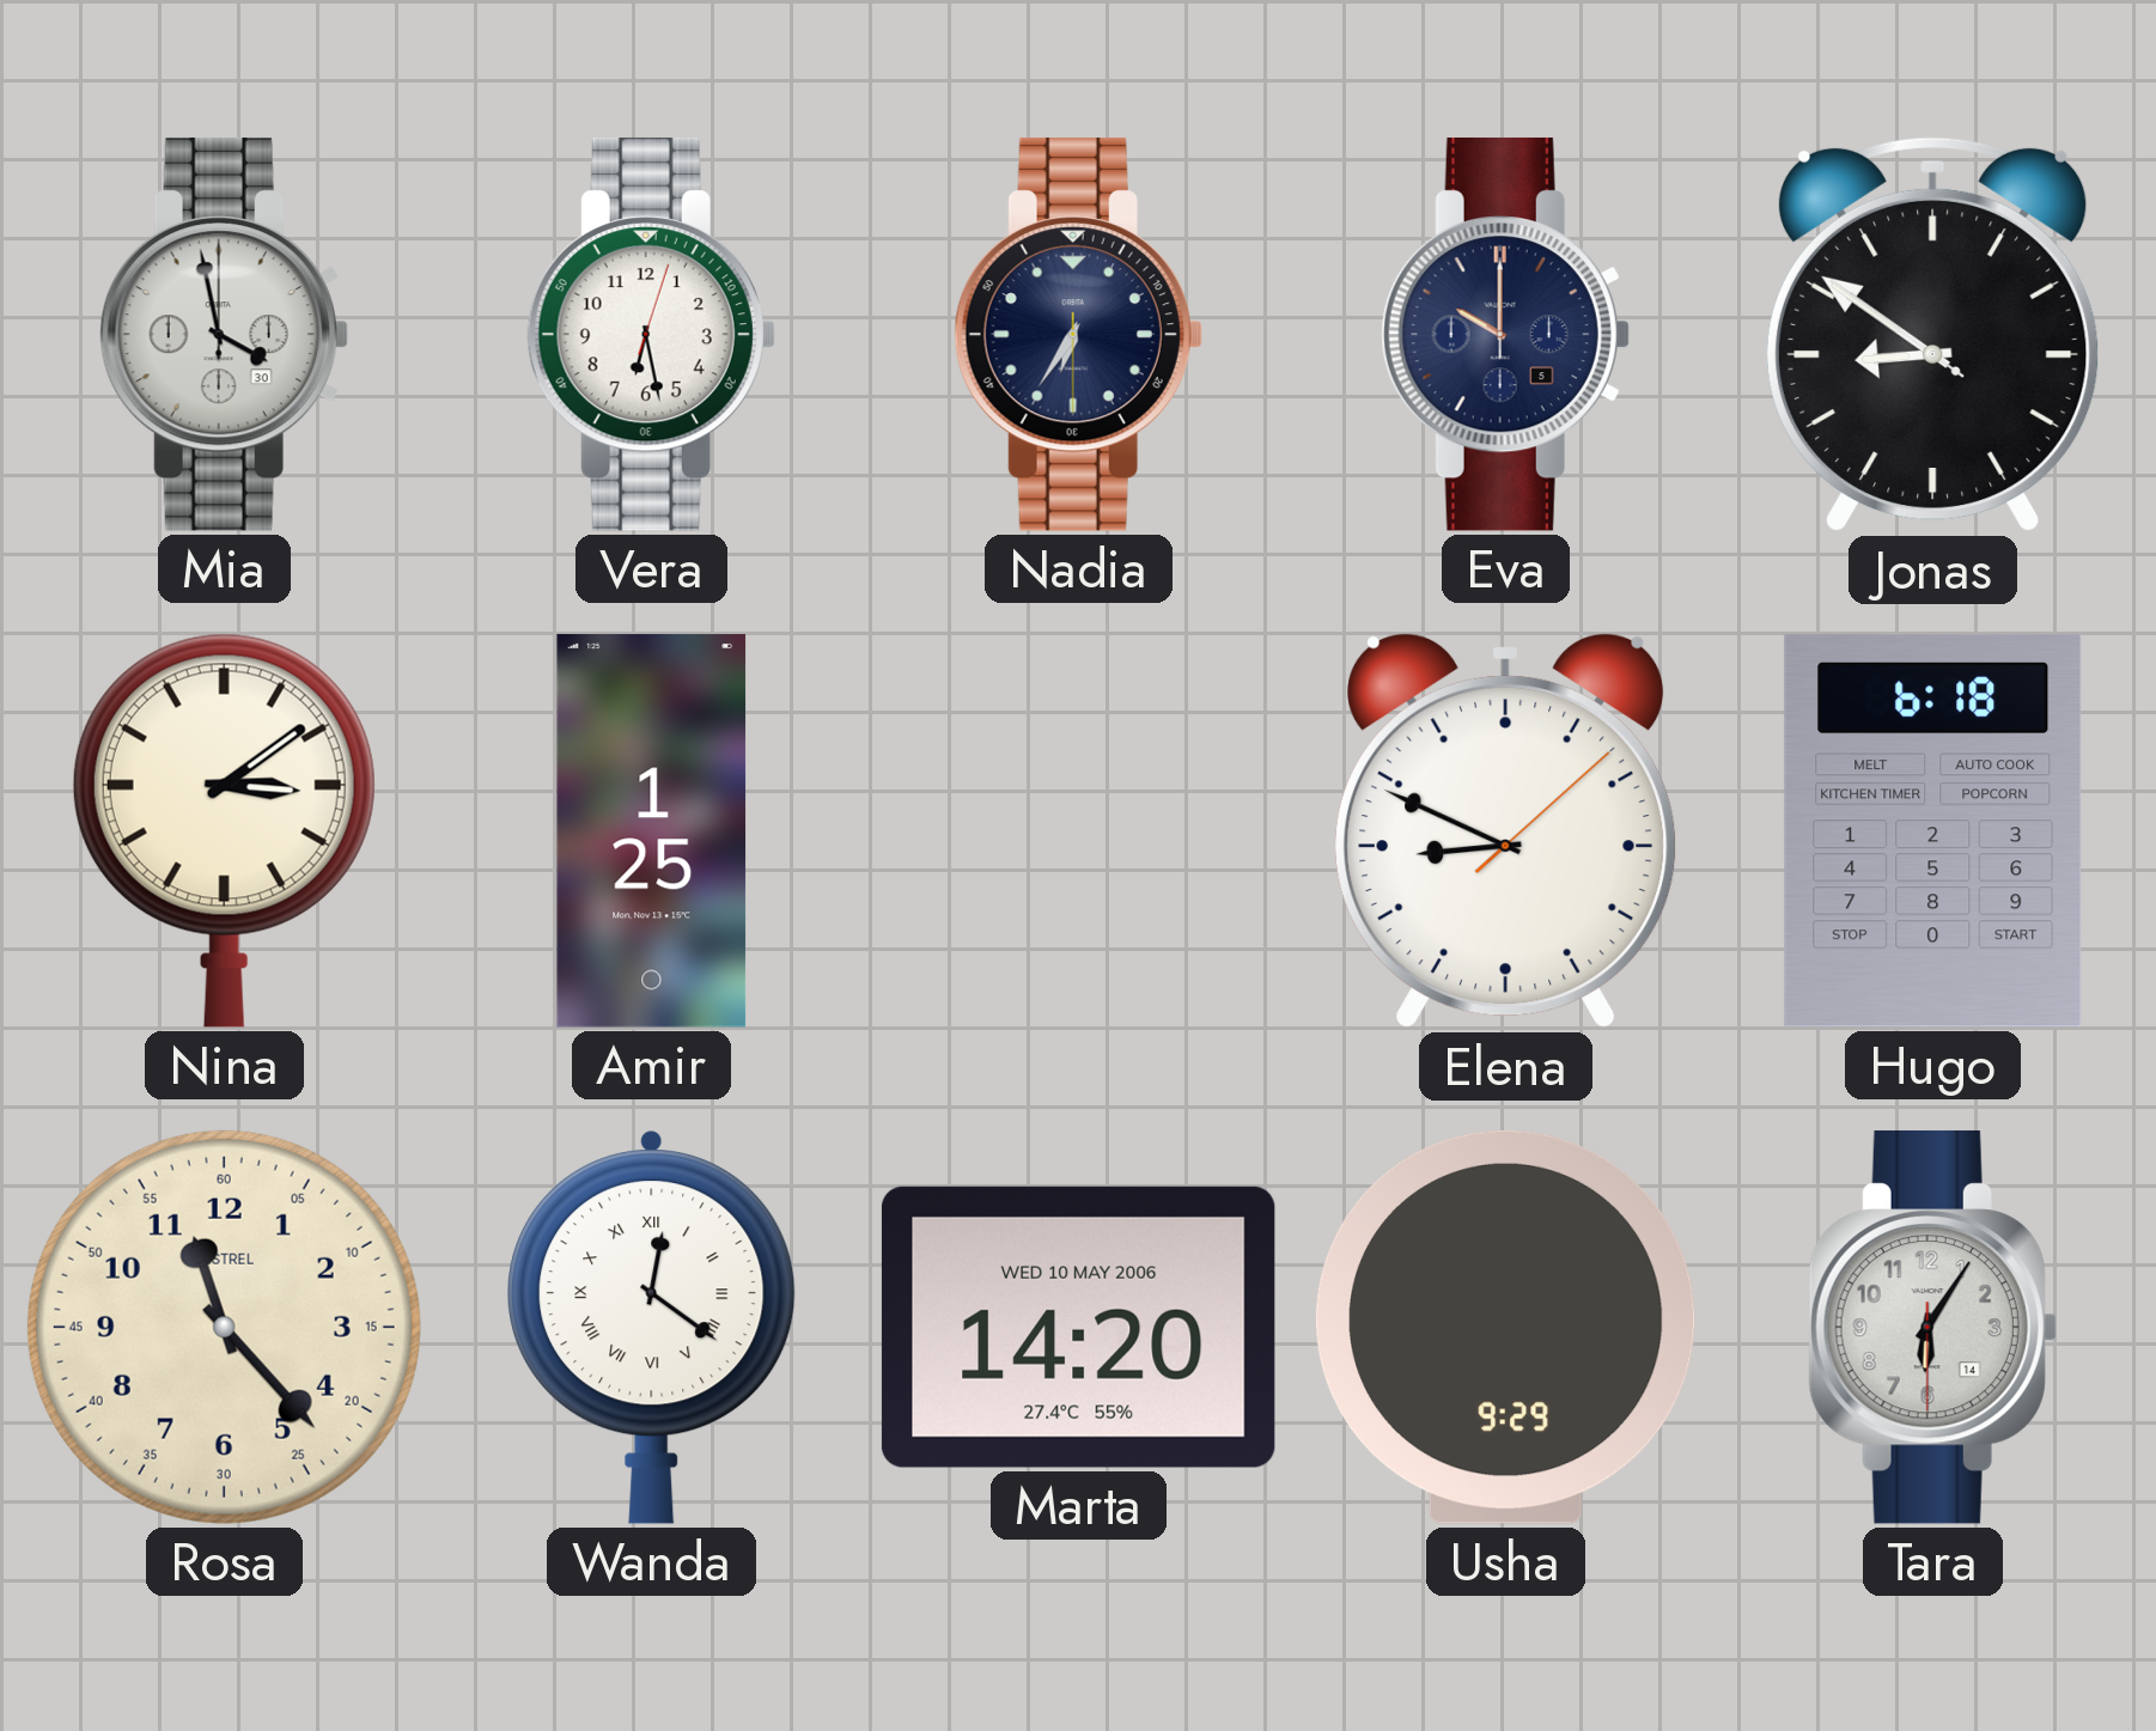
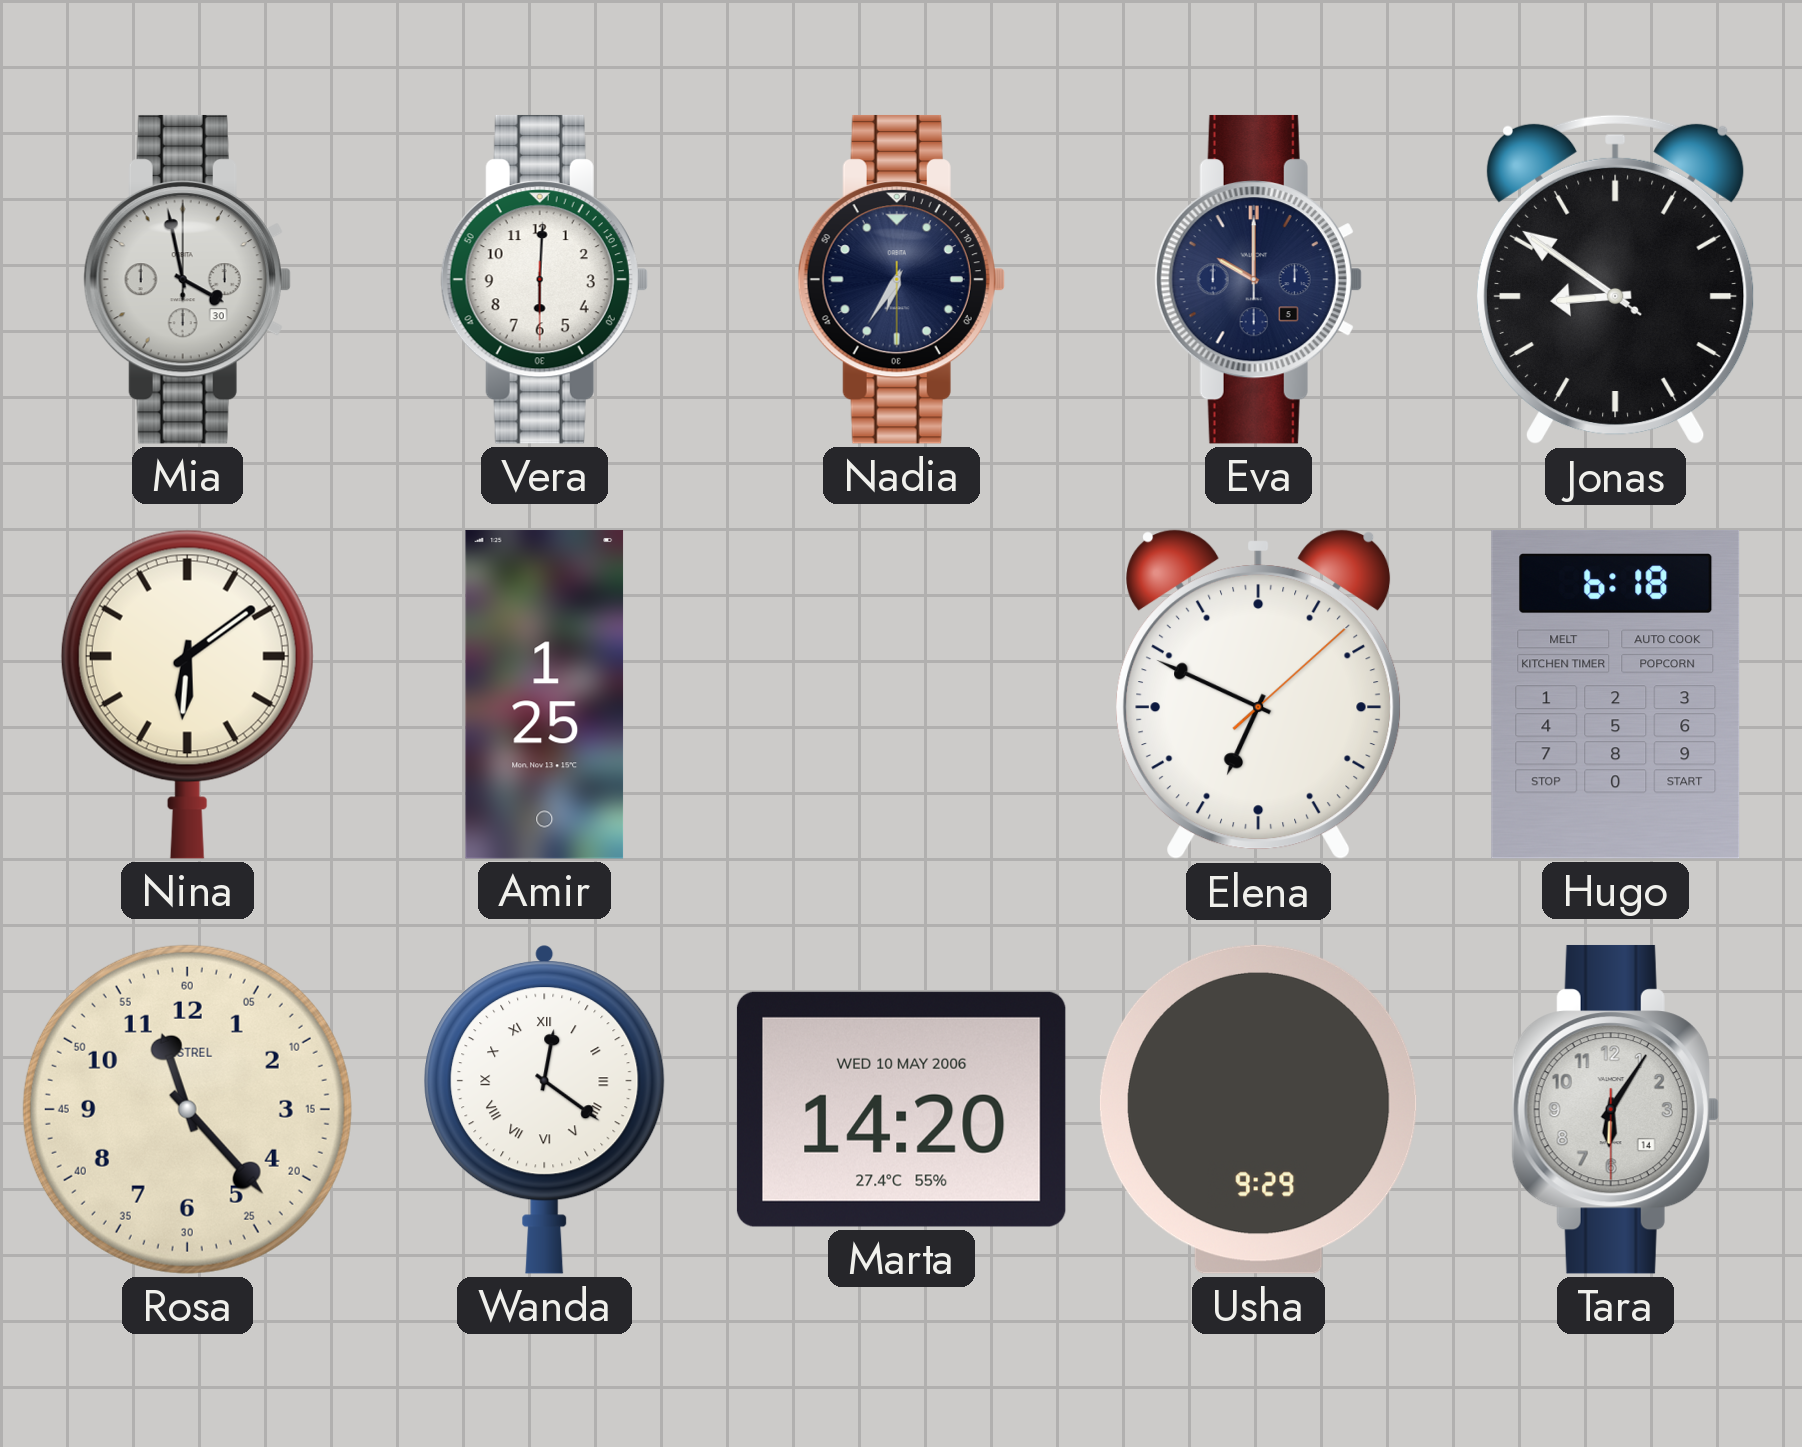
Vera: 6:28 -> 6:00
Nina: 3:09 -> 6:09
Elena: 8:49 -> 6:49
